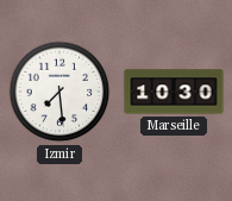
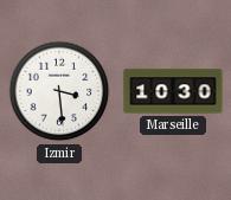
Izmir: 7:29 -> 3:29
